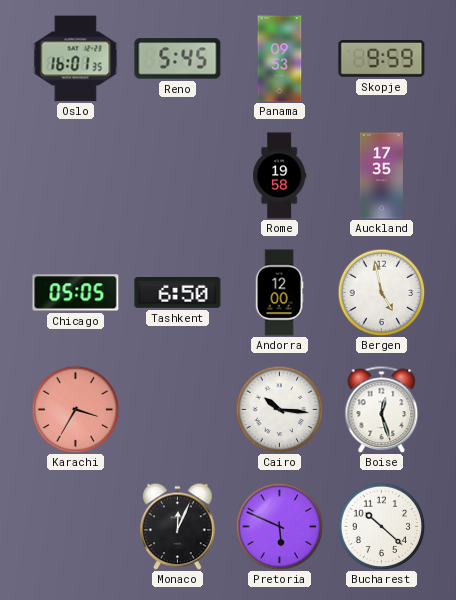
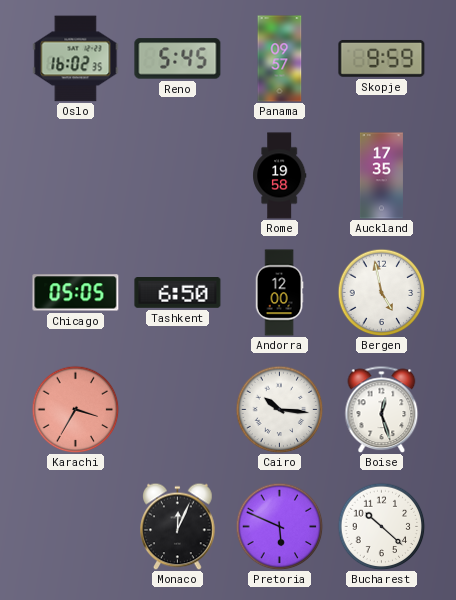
Oslo: 16:01 -> 16:02
Panama: 09:53 -> 09:57
